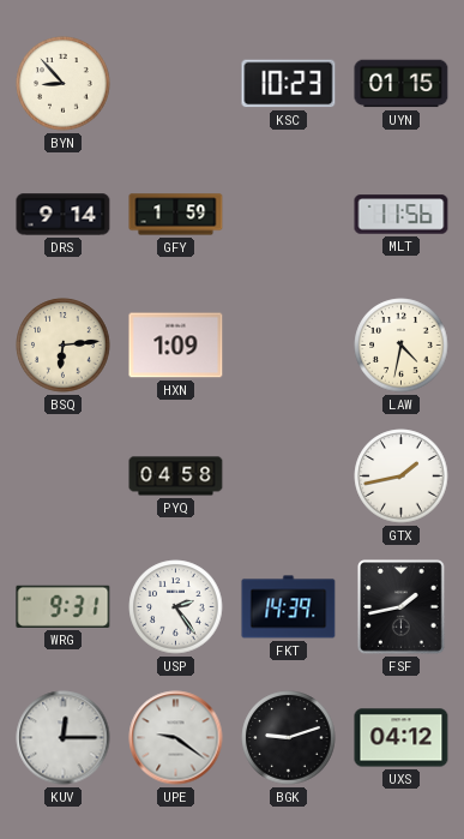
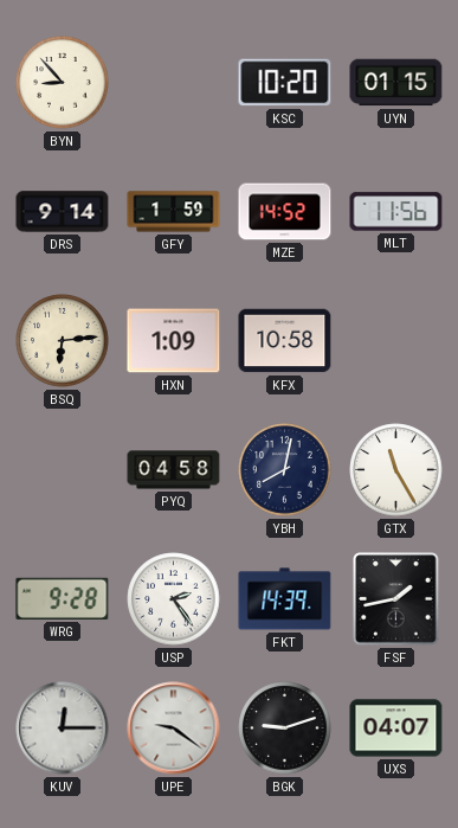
KSC: 10:23 -> 10:20
MZE: none -> 14:52
KFX: none -> 10:58
LAW: 4:32 -> none
YBH: none -> 8:02
GTX: 1:43 -> 11:25
WRG: 9:31 -> 9:28
UXS: 04:12 -> 04:07
